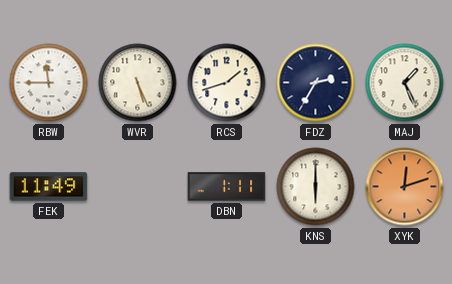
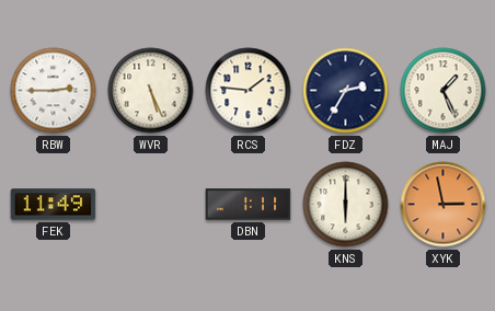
RBW: 11:45 -> 2:45
RCS: 1:42 -> 1:46
XYK: 12:12 -> 2:58
